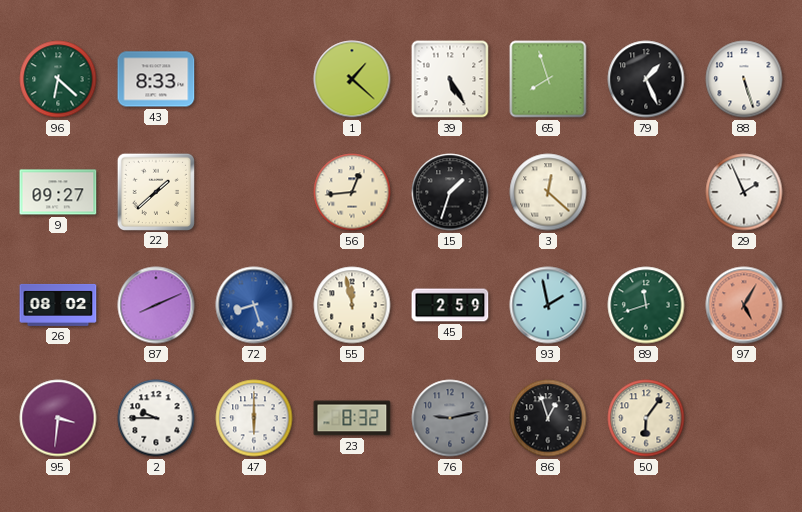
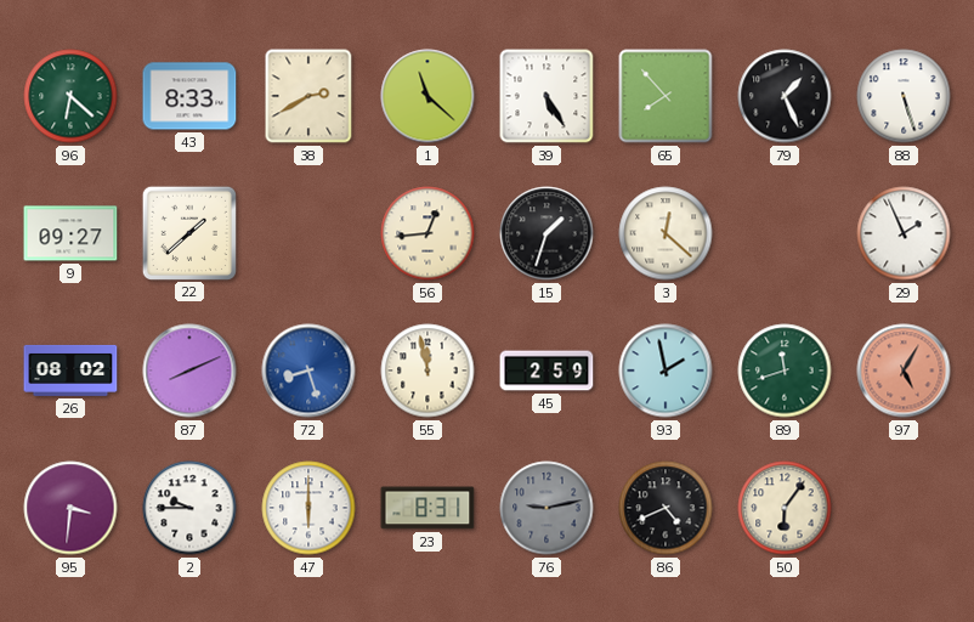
38: none -> 2:40
1: 1:22 -> 11:22
65: 7:57 -> 7:53
23: 8:32 -> 8:31
86: 12:57 -> 4:41
